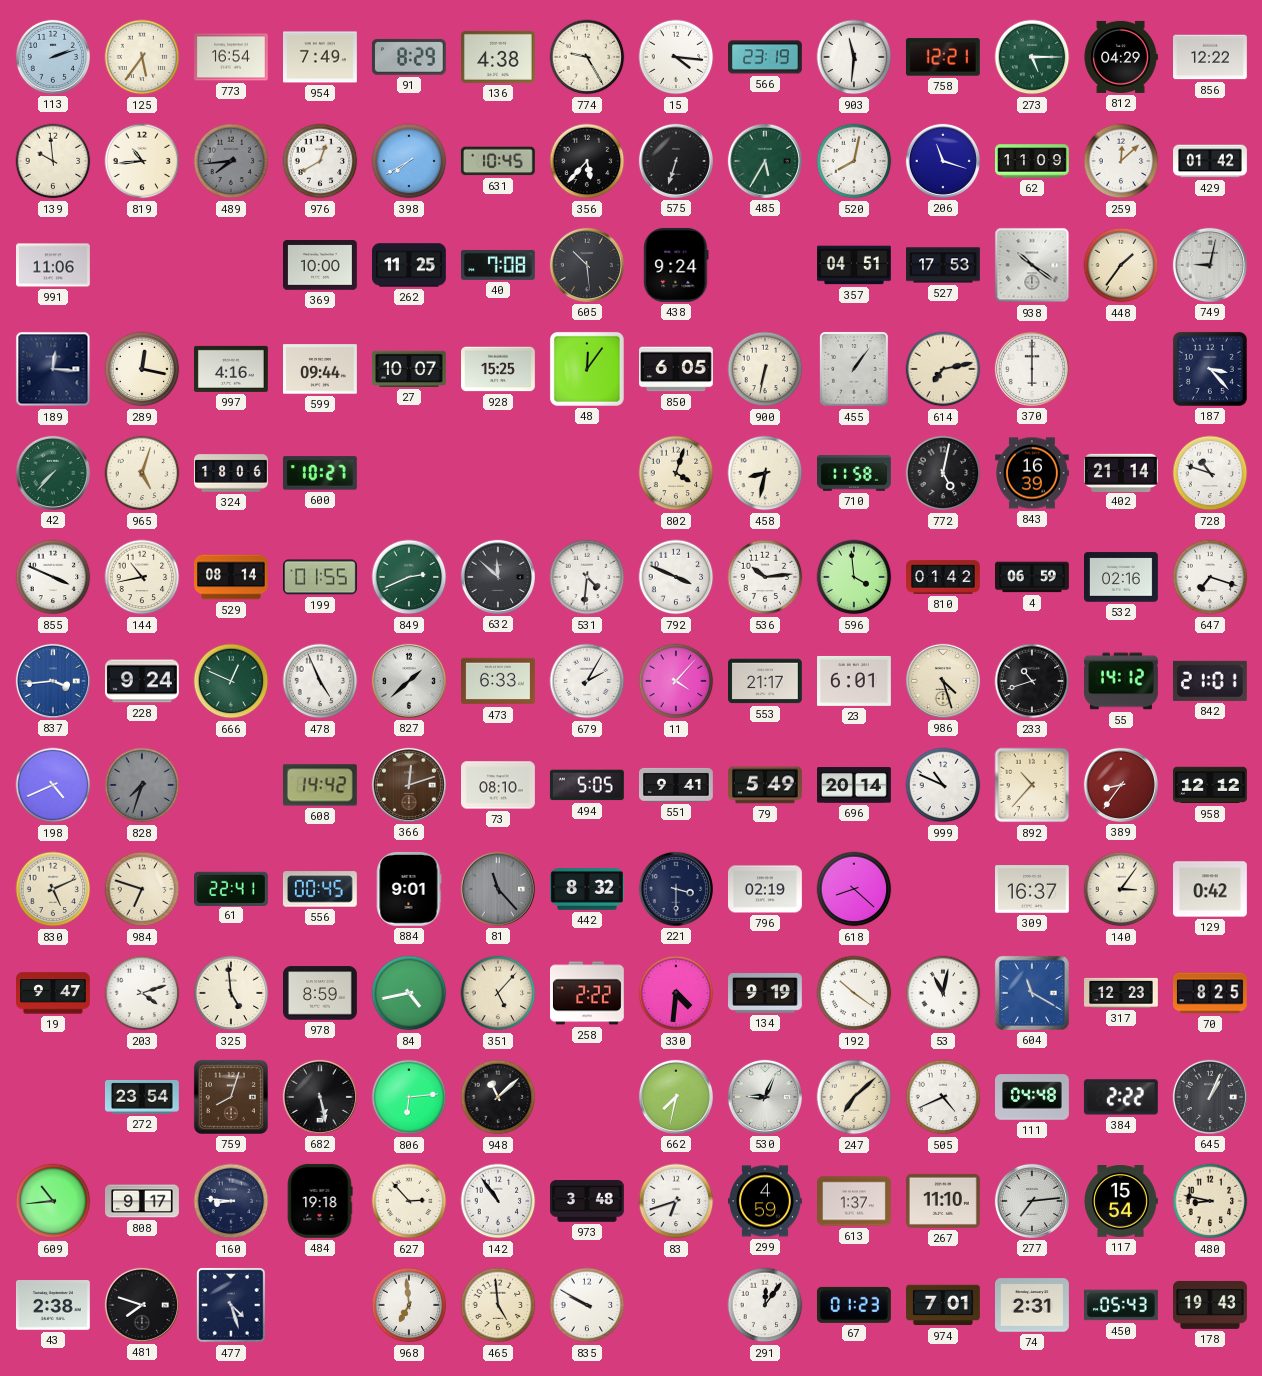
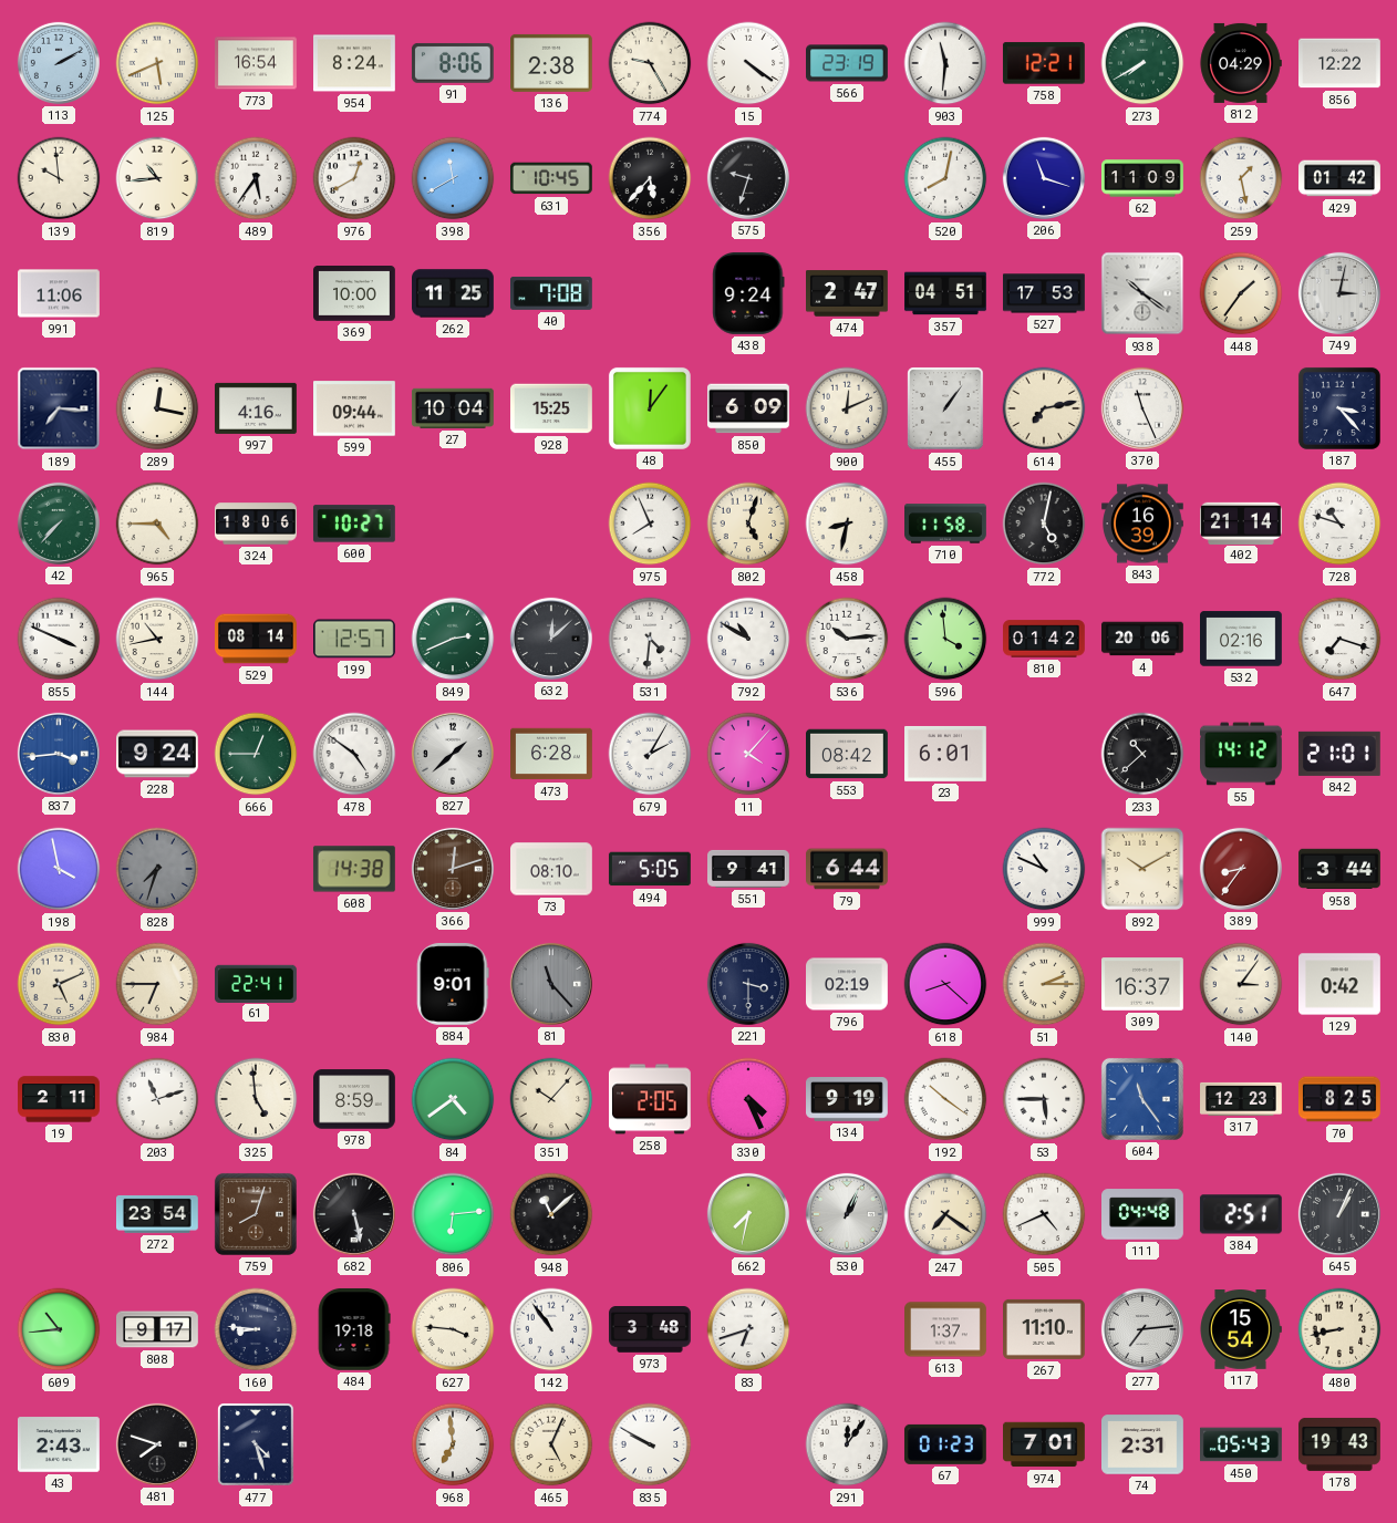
113: 2:12 -> 2:10
125: 5:36 -> 5:41
954: 7:49 -> 8:24
91: 8:29 -> 8:06
136: 4:38 -> 2:38
15: 4:16 -> 4:21
273: 5:15 -> 7:40
489: 7:44 -> 5:36
489 dial: grey -> white
398: 7:40 -> 11:40
575: 6:33 -> 9:33
485: 5:35 -> none
259: 12:08 -> 1:28
605: 10:29 -> none
474: none -> 2:47
749: 9:02 -> 3:02
189: 12:16 -> 7:16
27: 10:07 -> 10:04
850: 6:05 -> 6:09
900: 6:32 -> 12:11
370: 6:00 -> 11:26
965: 5:03 -> 4:45
975: none -> 7:56
802: 4:03 -> 5:03
199: 01:55 -> 12:57
632: 11:52 -> 12:08
792: 3:49 -> 10:50
4: 06:59 -> 20:06
666: 12:49 -> 12:45
478: 4:56 -> 4:51
473: 6:33 -> 6:28
553: 21:17 -> 08:42
986: 4:27 -> none
233: 10:42 -> 10:38
198: 4:41 -> 3:58
608: 14:42 -> 14:38
79: 5:49 -> 6:44
696: 20:14 -> none
892: 10:37 -> 10:10
958: 12:12 -> 3:44
984: 6:48 -> 6:45
556: 00:45 -> none
442: 8:32 -> none
51: none -> 2:15
19: 9:47 -> 2:11
203: 4:12 -> 11:12
84: 4:43 -> 4:39
351: 5:07 -> 10:07
258: 2:22 -> 2:05
330: 4:31 -> 4:26
53: 11:02 -> 5:45
604: 11:20 -> 11:24
530: 9:04 -> 1:04
247: 7:08 -> 7:21
384: 2:22 -> 2:51
627: 2:53 -> 3:46
299: 4:59 -> none
480: 8:47 -> 8:43
43: 2:38 -> 2:43
465: 4:59 -> 5:04
